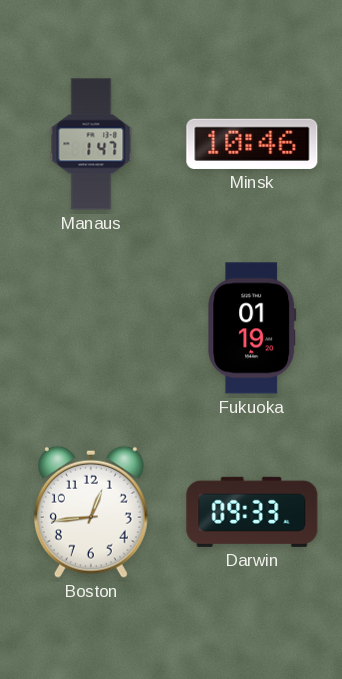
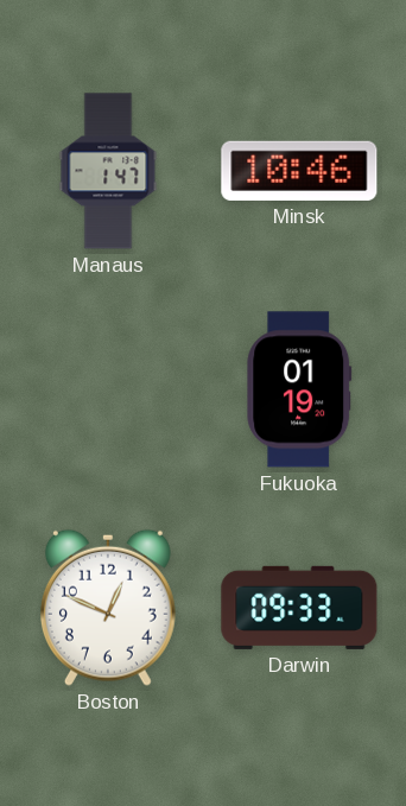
Boston: 12:44 -> 12:49
